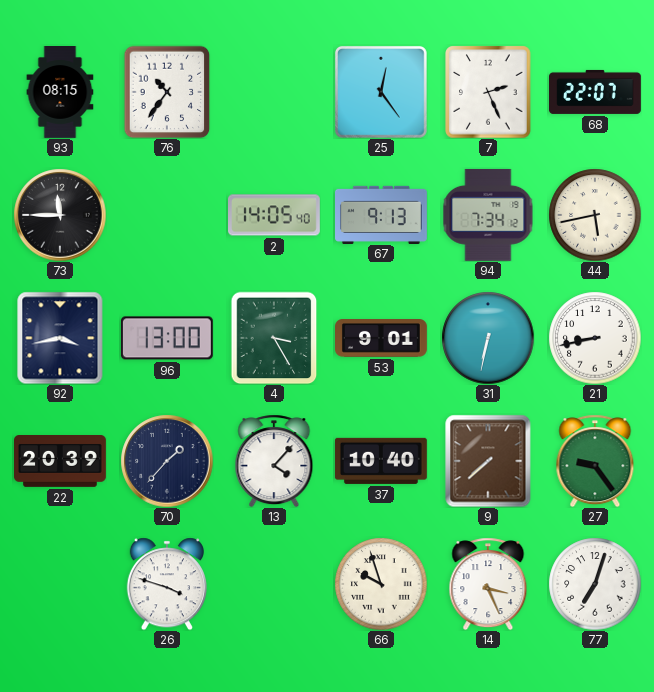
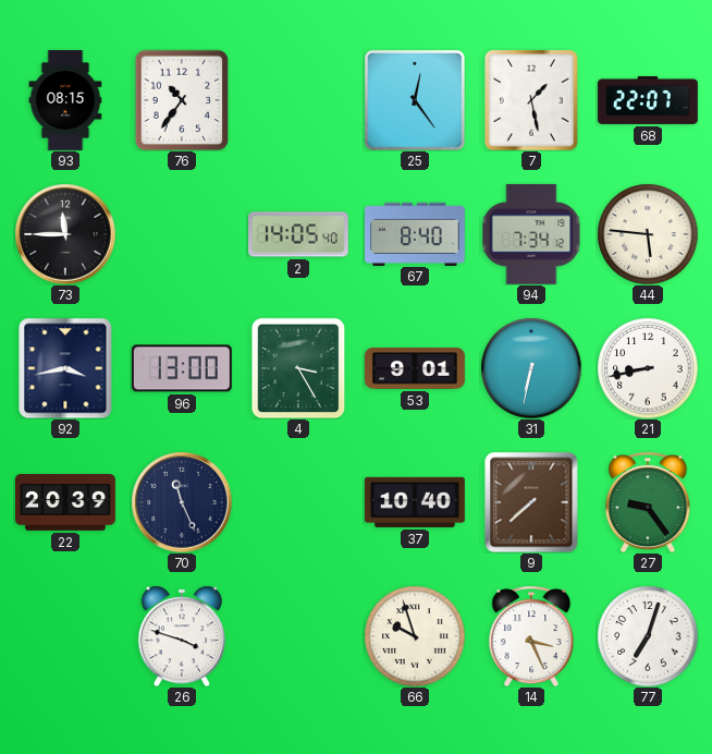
7: 2:26 -> 1:28
67: 9:13 -> 8:40
44: 5:43 -> 5:46
70: 1:37 -> 11:26
13: 4:07 -> none
